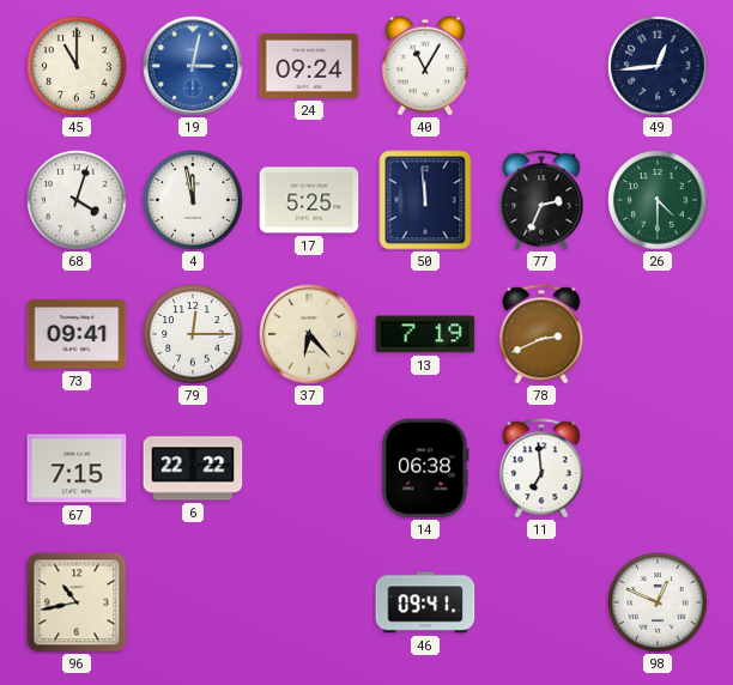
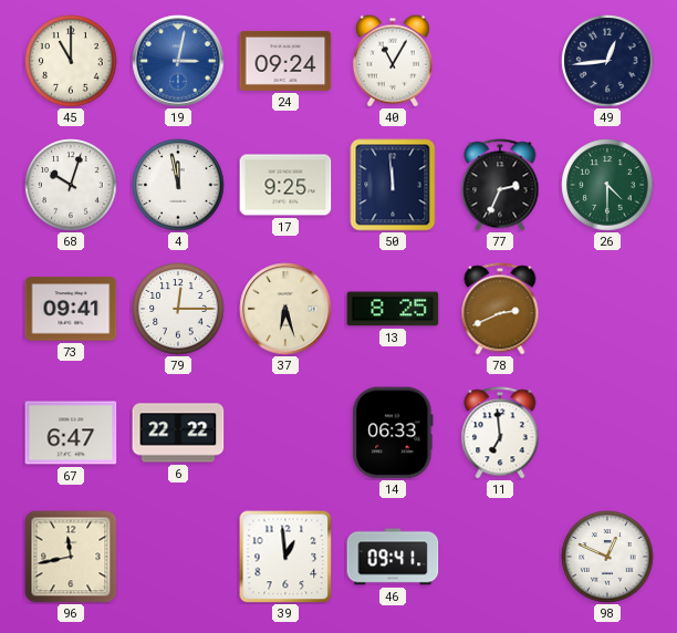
68: 4:03 -> 10:03
17: 5:25 -> 9:25
37: 6:23 -> 6:27
13: 7:19 -> 8:25
67: 7:15 -> 6:47
14: 06:38 -> 06:33
96: 10:43 -> 11:43
39: none -> 12:59
